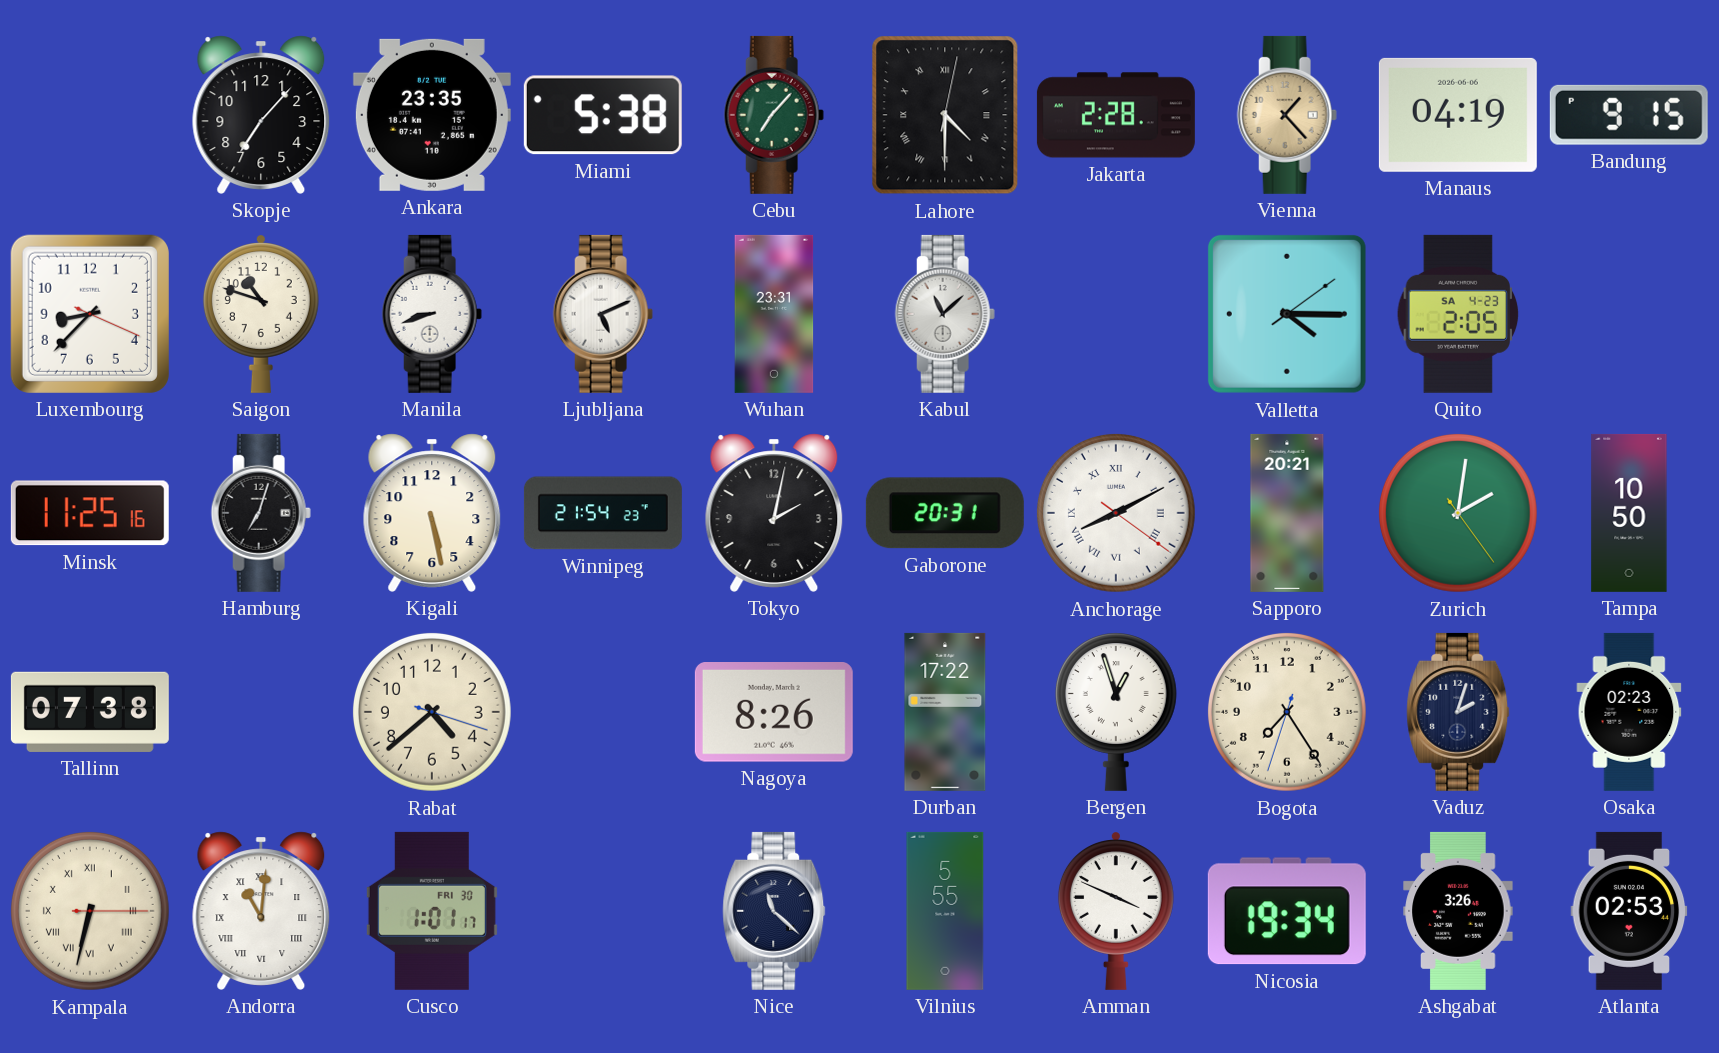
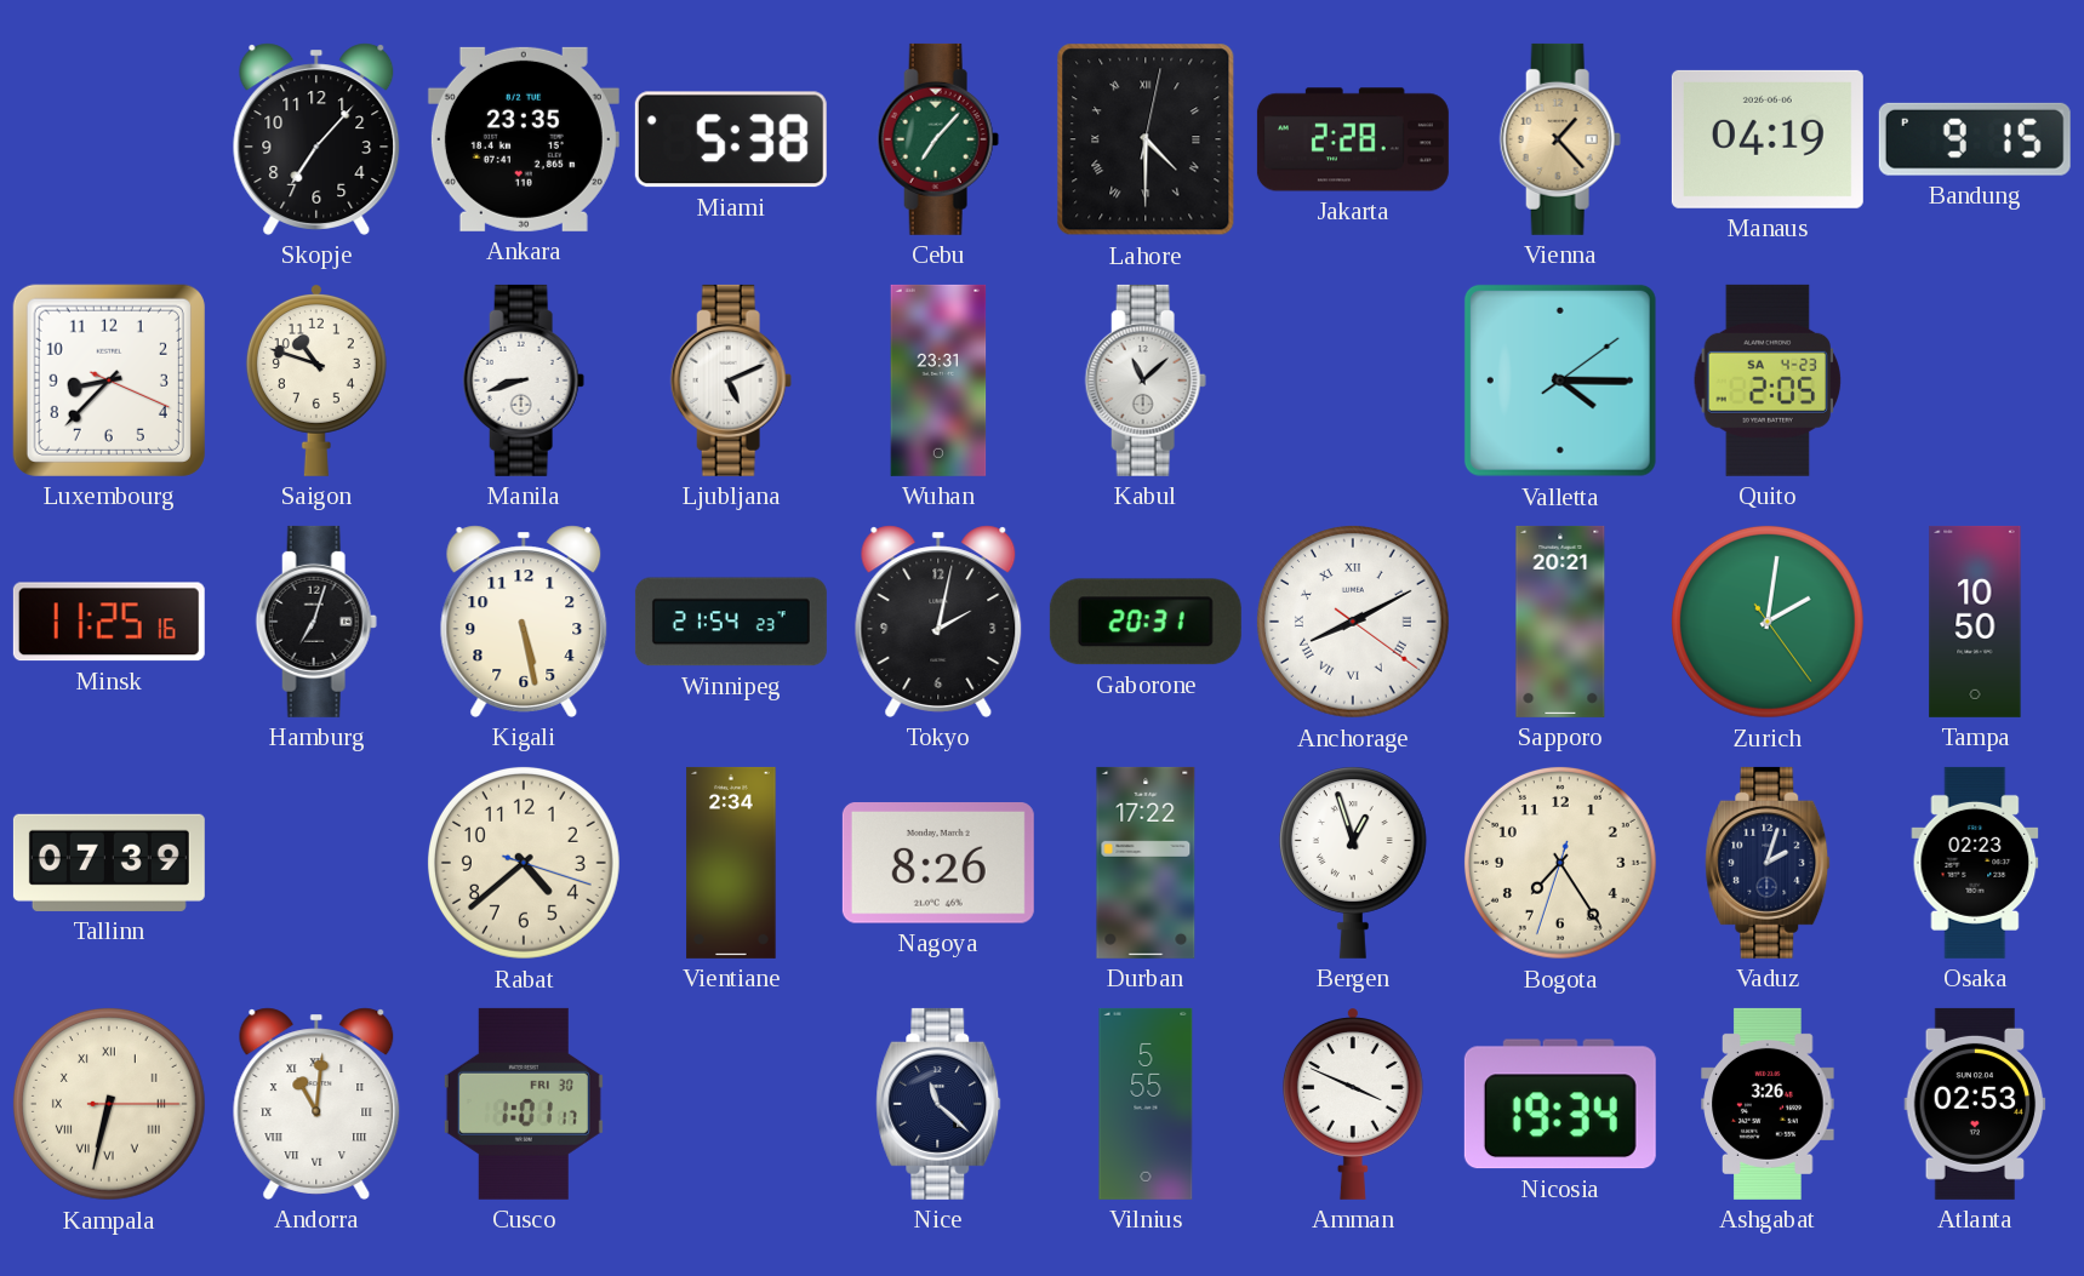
Tallinn: 07:38 -> 07:39
Vientiane: none -> 2:34
